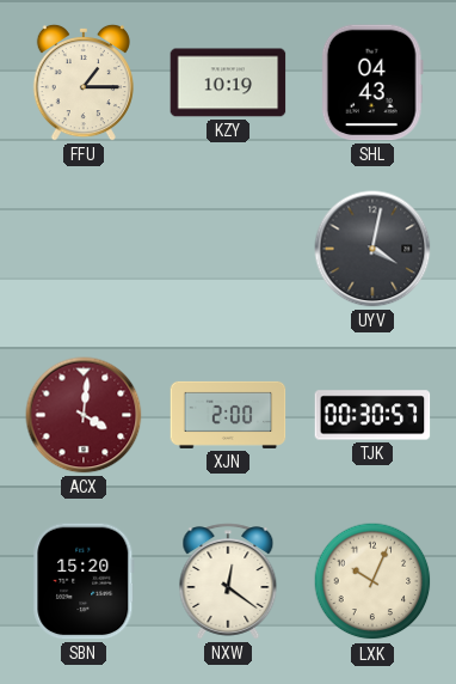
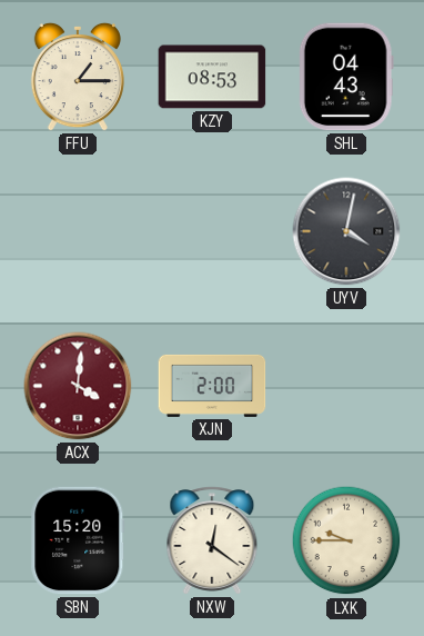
KZY: 10:19 -> 08:53
TJK: 00:30 -> none
LXK: 10:04 -> 9:45
